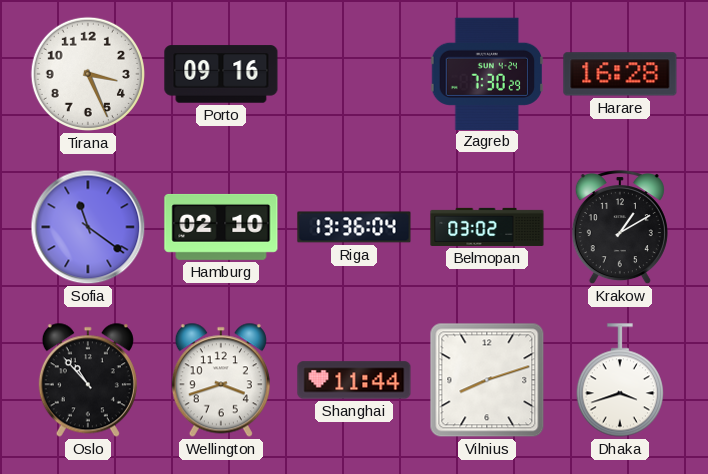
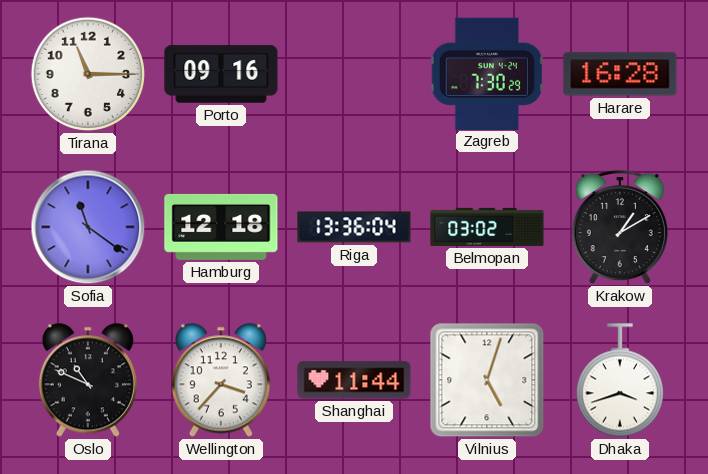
Tirana: 3:26 -> 11:15
Hamburg: 02:10 -> 12:18
Oslo: 10:53 -> 10:49
Wellington: 3:42 -> 3:37
Vilnius: 8:12 -> 5:03
